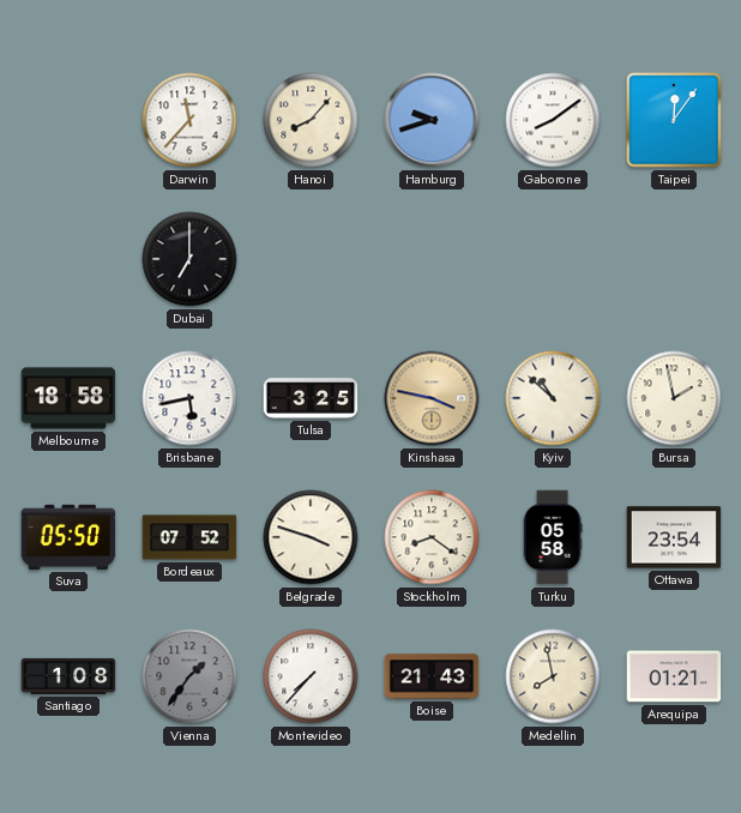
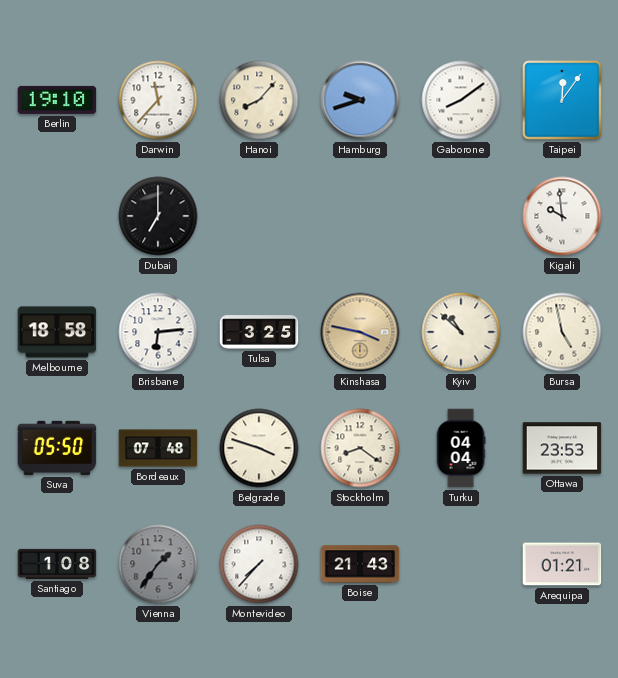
Berlin: none -> 19:10
Kigali: none -> 9:59
Brisbane: 5:43 -> 6:14
Bursa: 1:58 -> 4:58
Bordeaux: 07:52 -> 07:48
Turku: 05:58 -> 04:04
Ottawa: 23:54 -> 23:53
Medellin: 7:58 -> none
